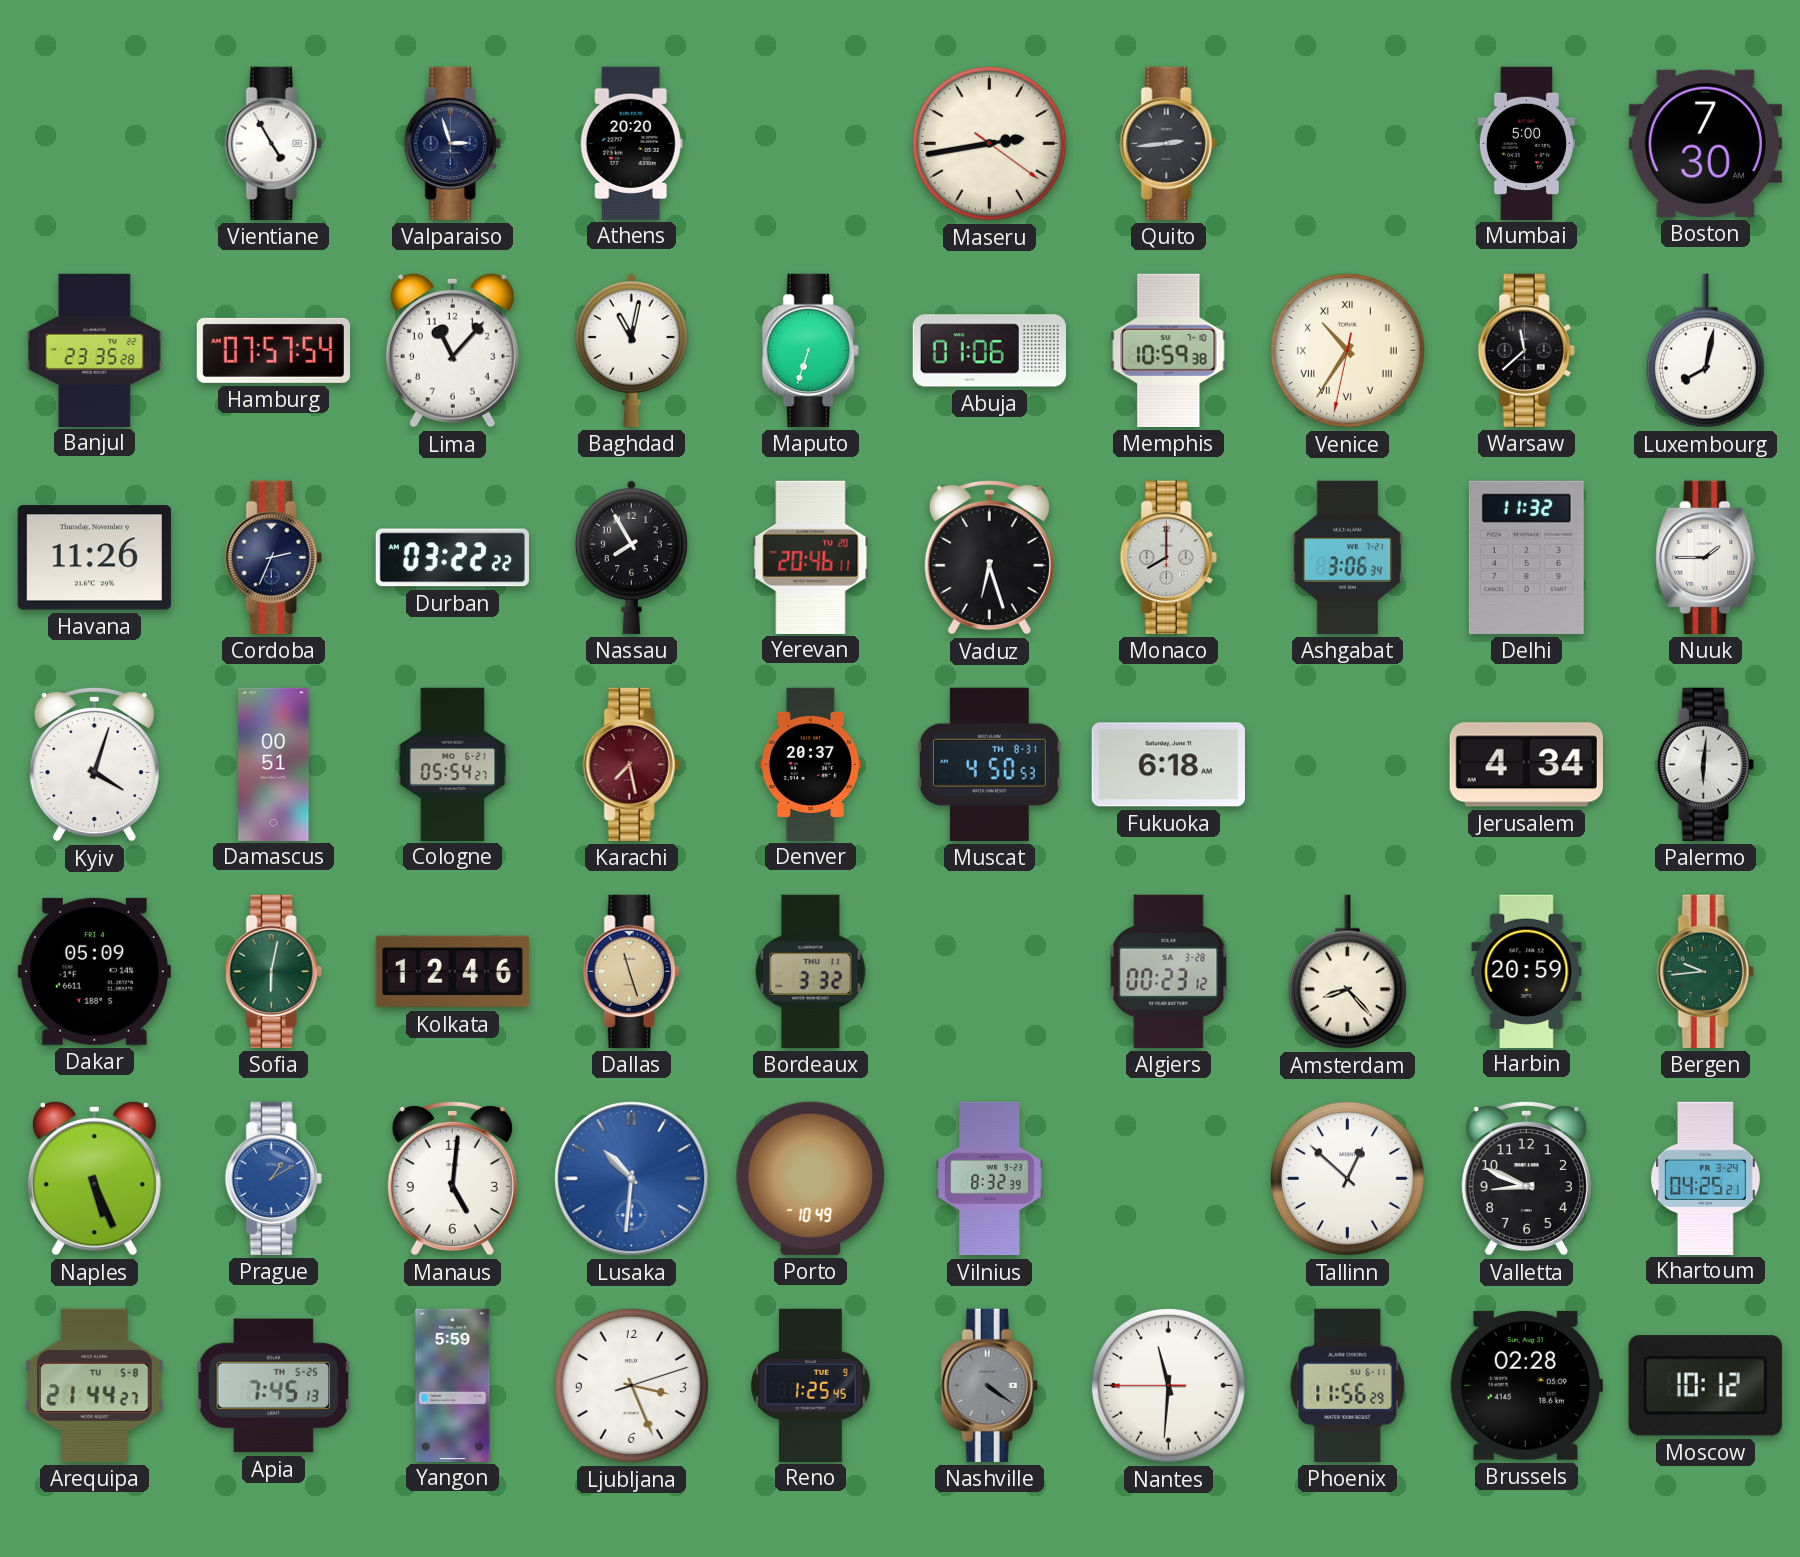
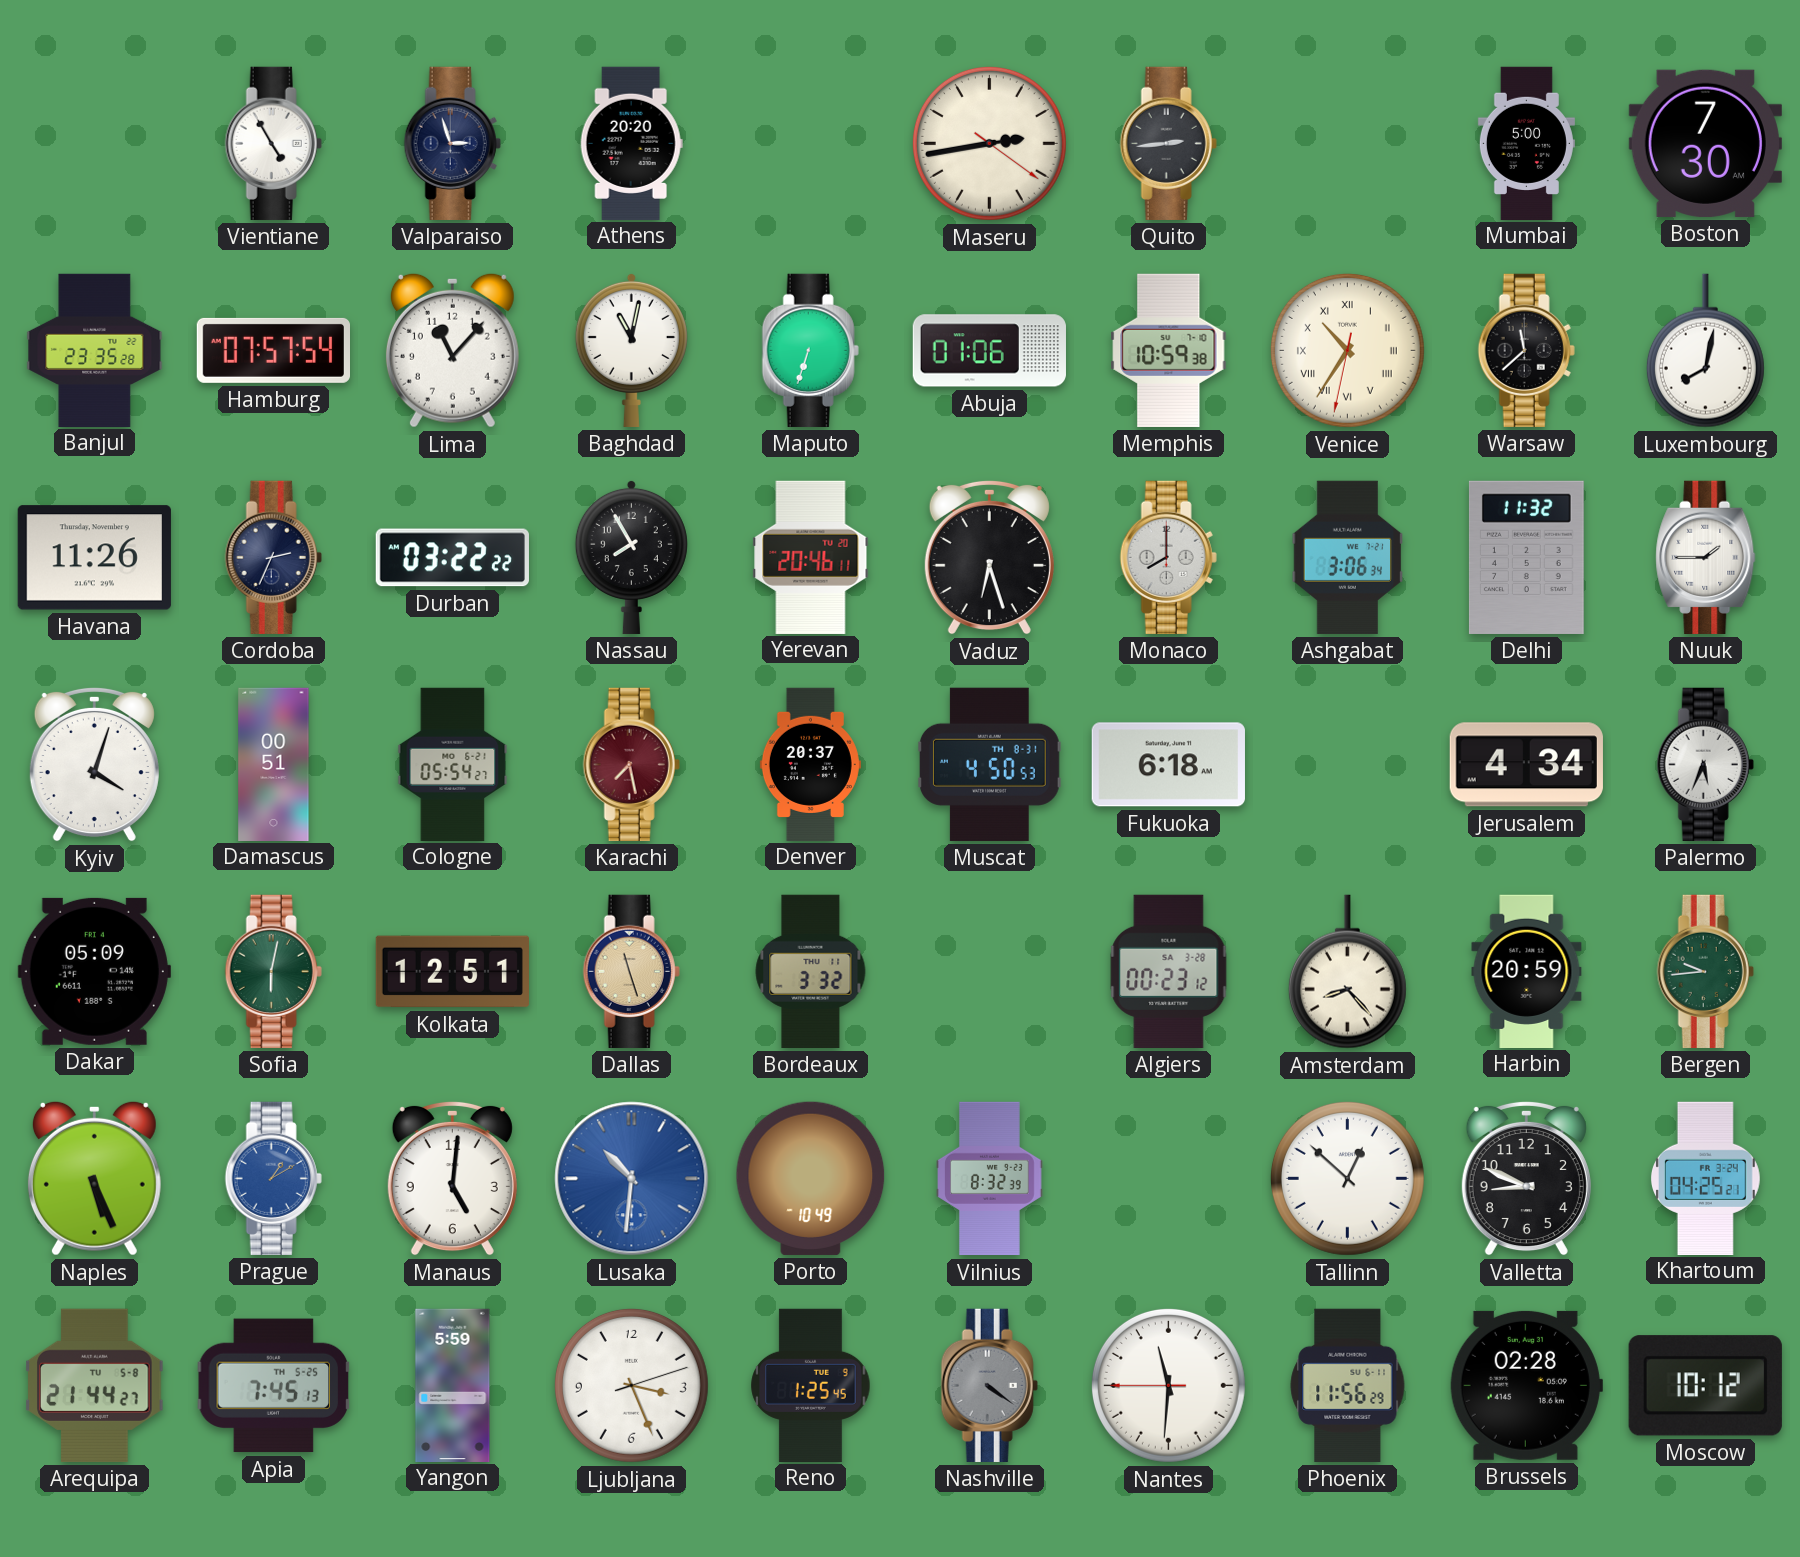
Palermo: 6:01 -> 5:34
Kolkata: 12:46 -> 12:51
